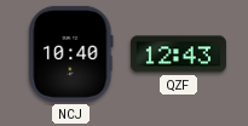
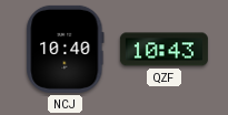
QZF: 12:43 -> 10:43
